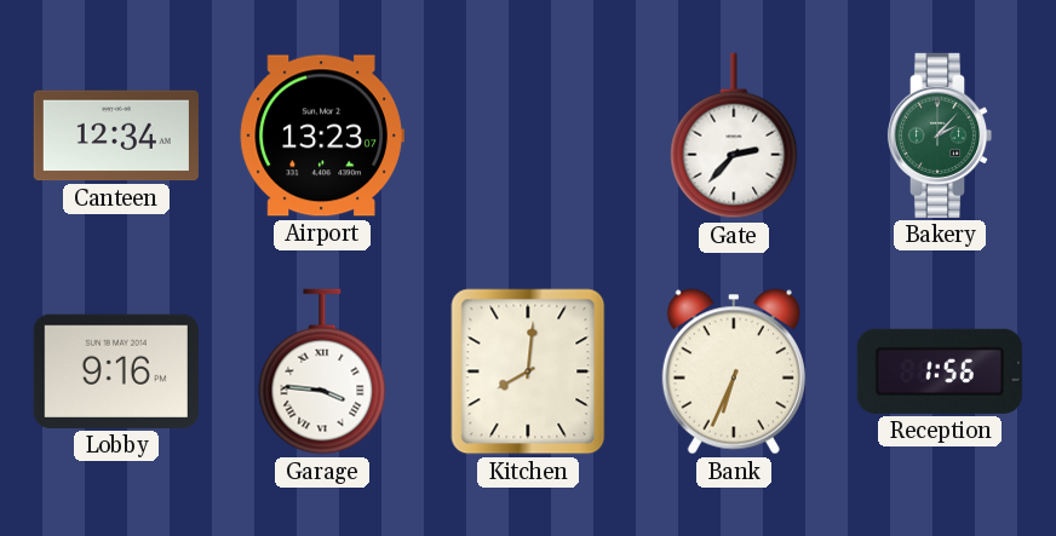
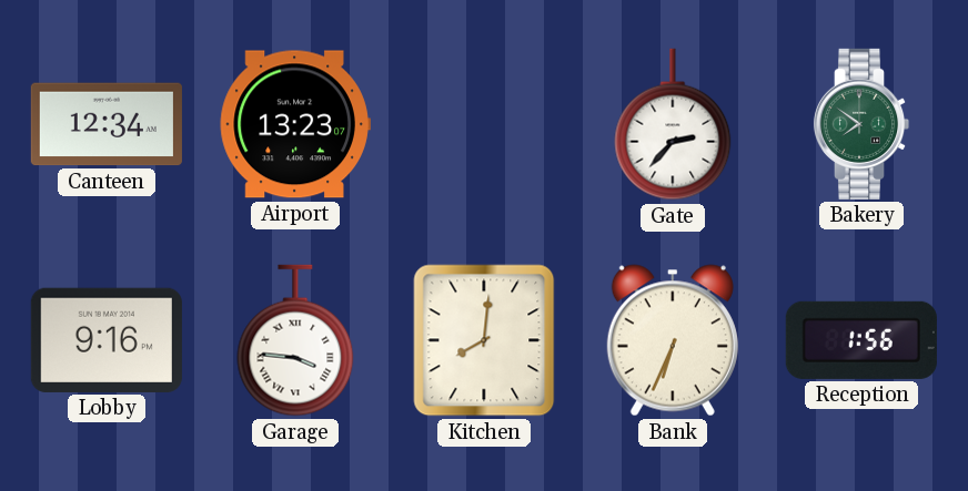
Bakery: 2:07 -> 7:51
